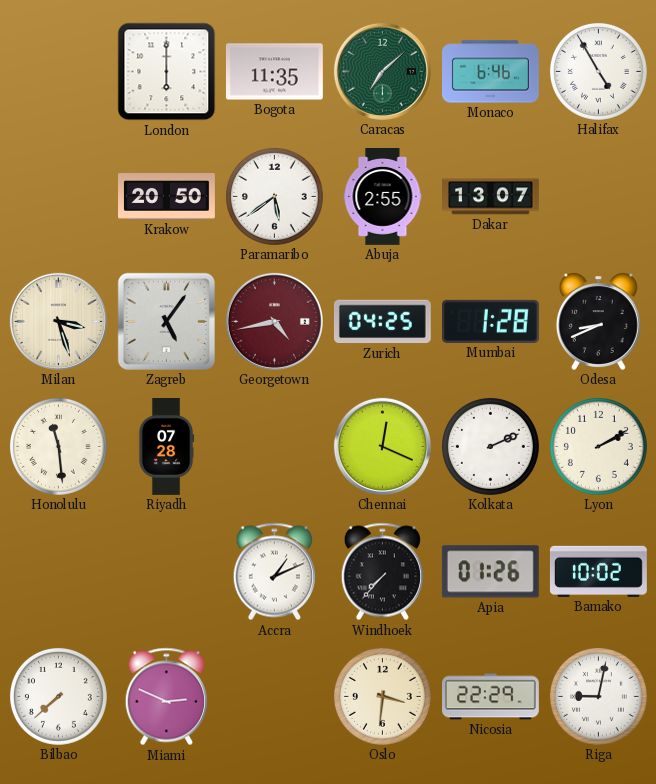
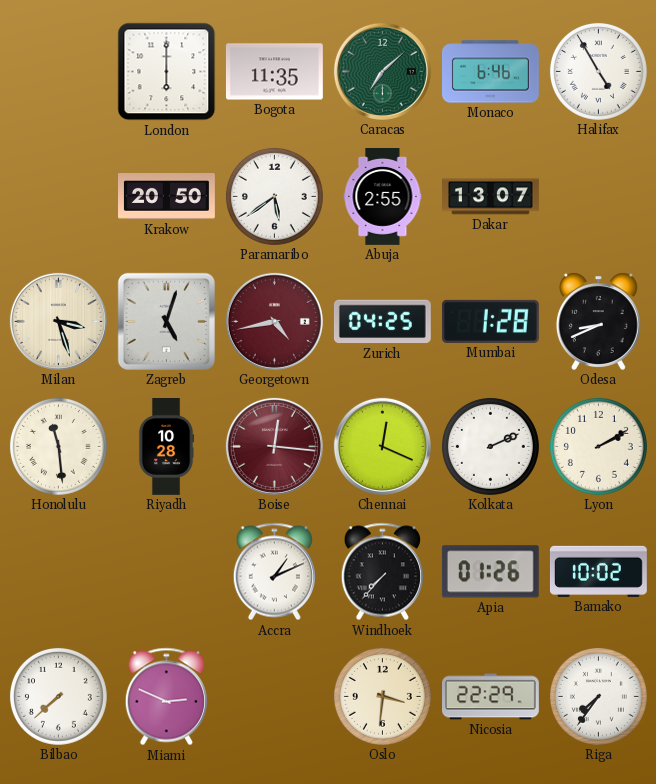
Zagreb: 5:06 -> 5:03
Riyadh: 07:28 -> 10:28
Boise: none -> 12:16
Riga: 9:02 -> 7:36
